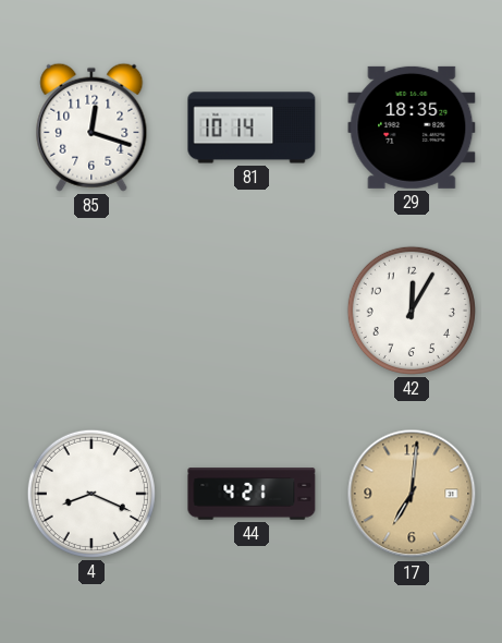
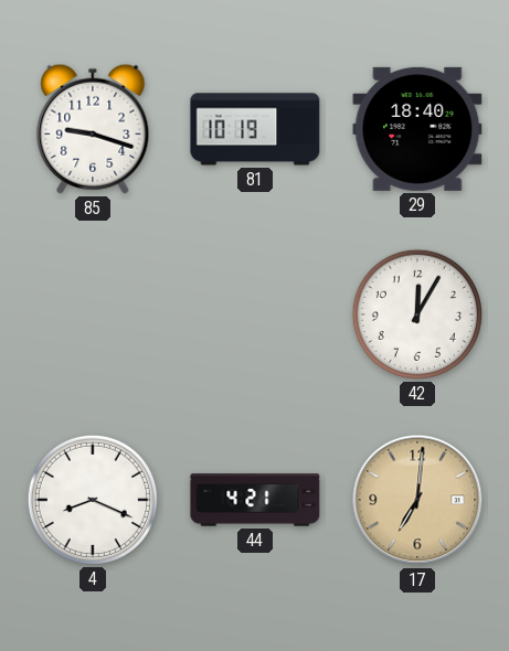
85: 12:18 -> 9:18
81: 10:14 -> 10:19
29: 18:35 -> 18:40
